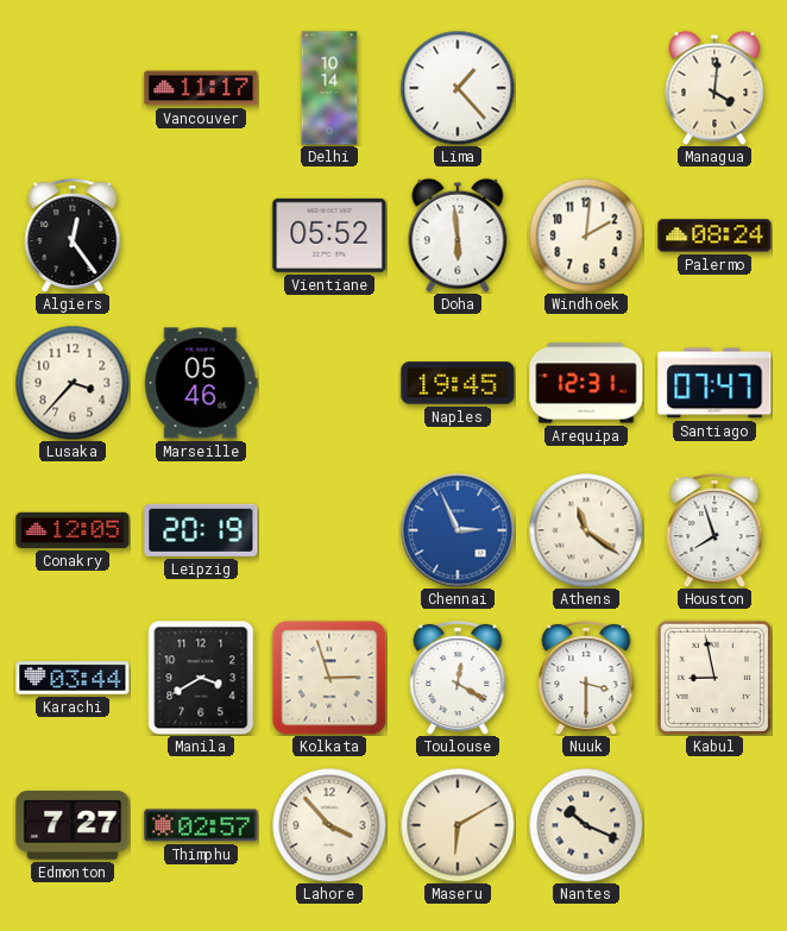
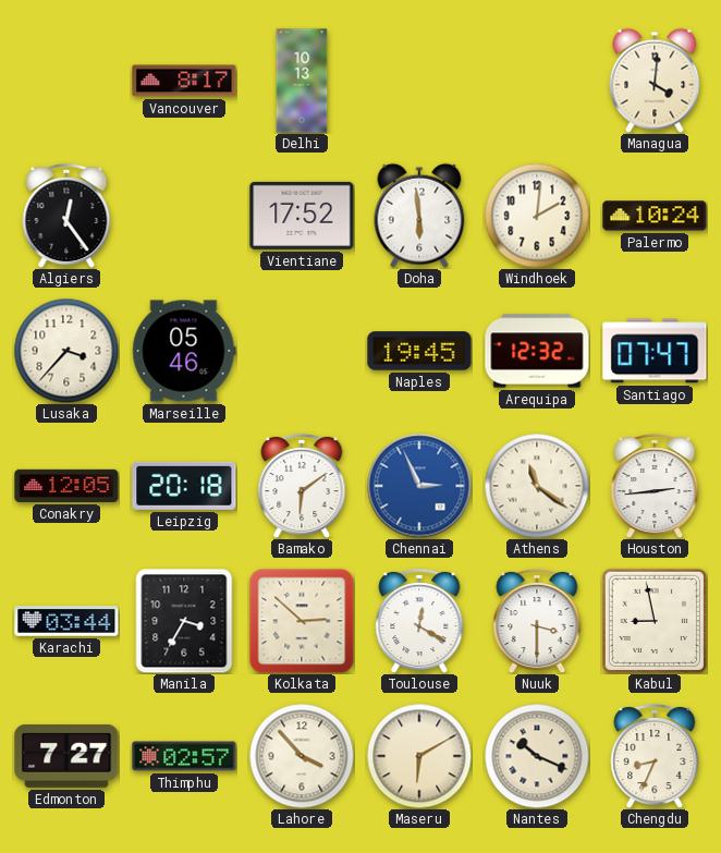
Vancouver: 11:17 -> 8:17
Delhi: 10:14 -> 10:13
Lima: 1:23 -> none
Vientiane: 05:52 -> 17:52
Palermo: 08:24 -> 10:24
Arequipa: 12:31 -> 12:32
Leipzig: 20:19 -> 20:18
Bamako: none -> 6:09
Houston: 7:57 -> 2:44
Manila: 3:40 -> 3:35
Kolkata: 2:57 -> 2:52
Chengdu: none -> 8:34
